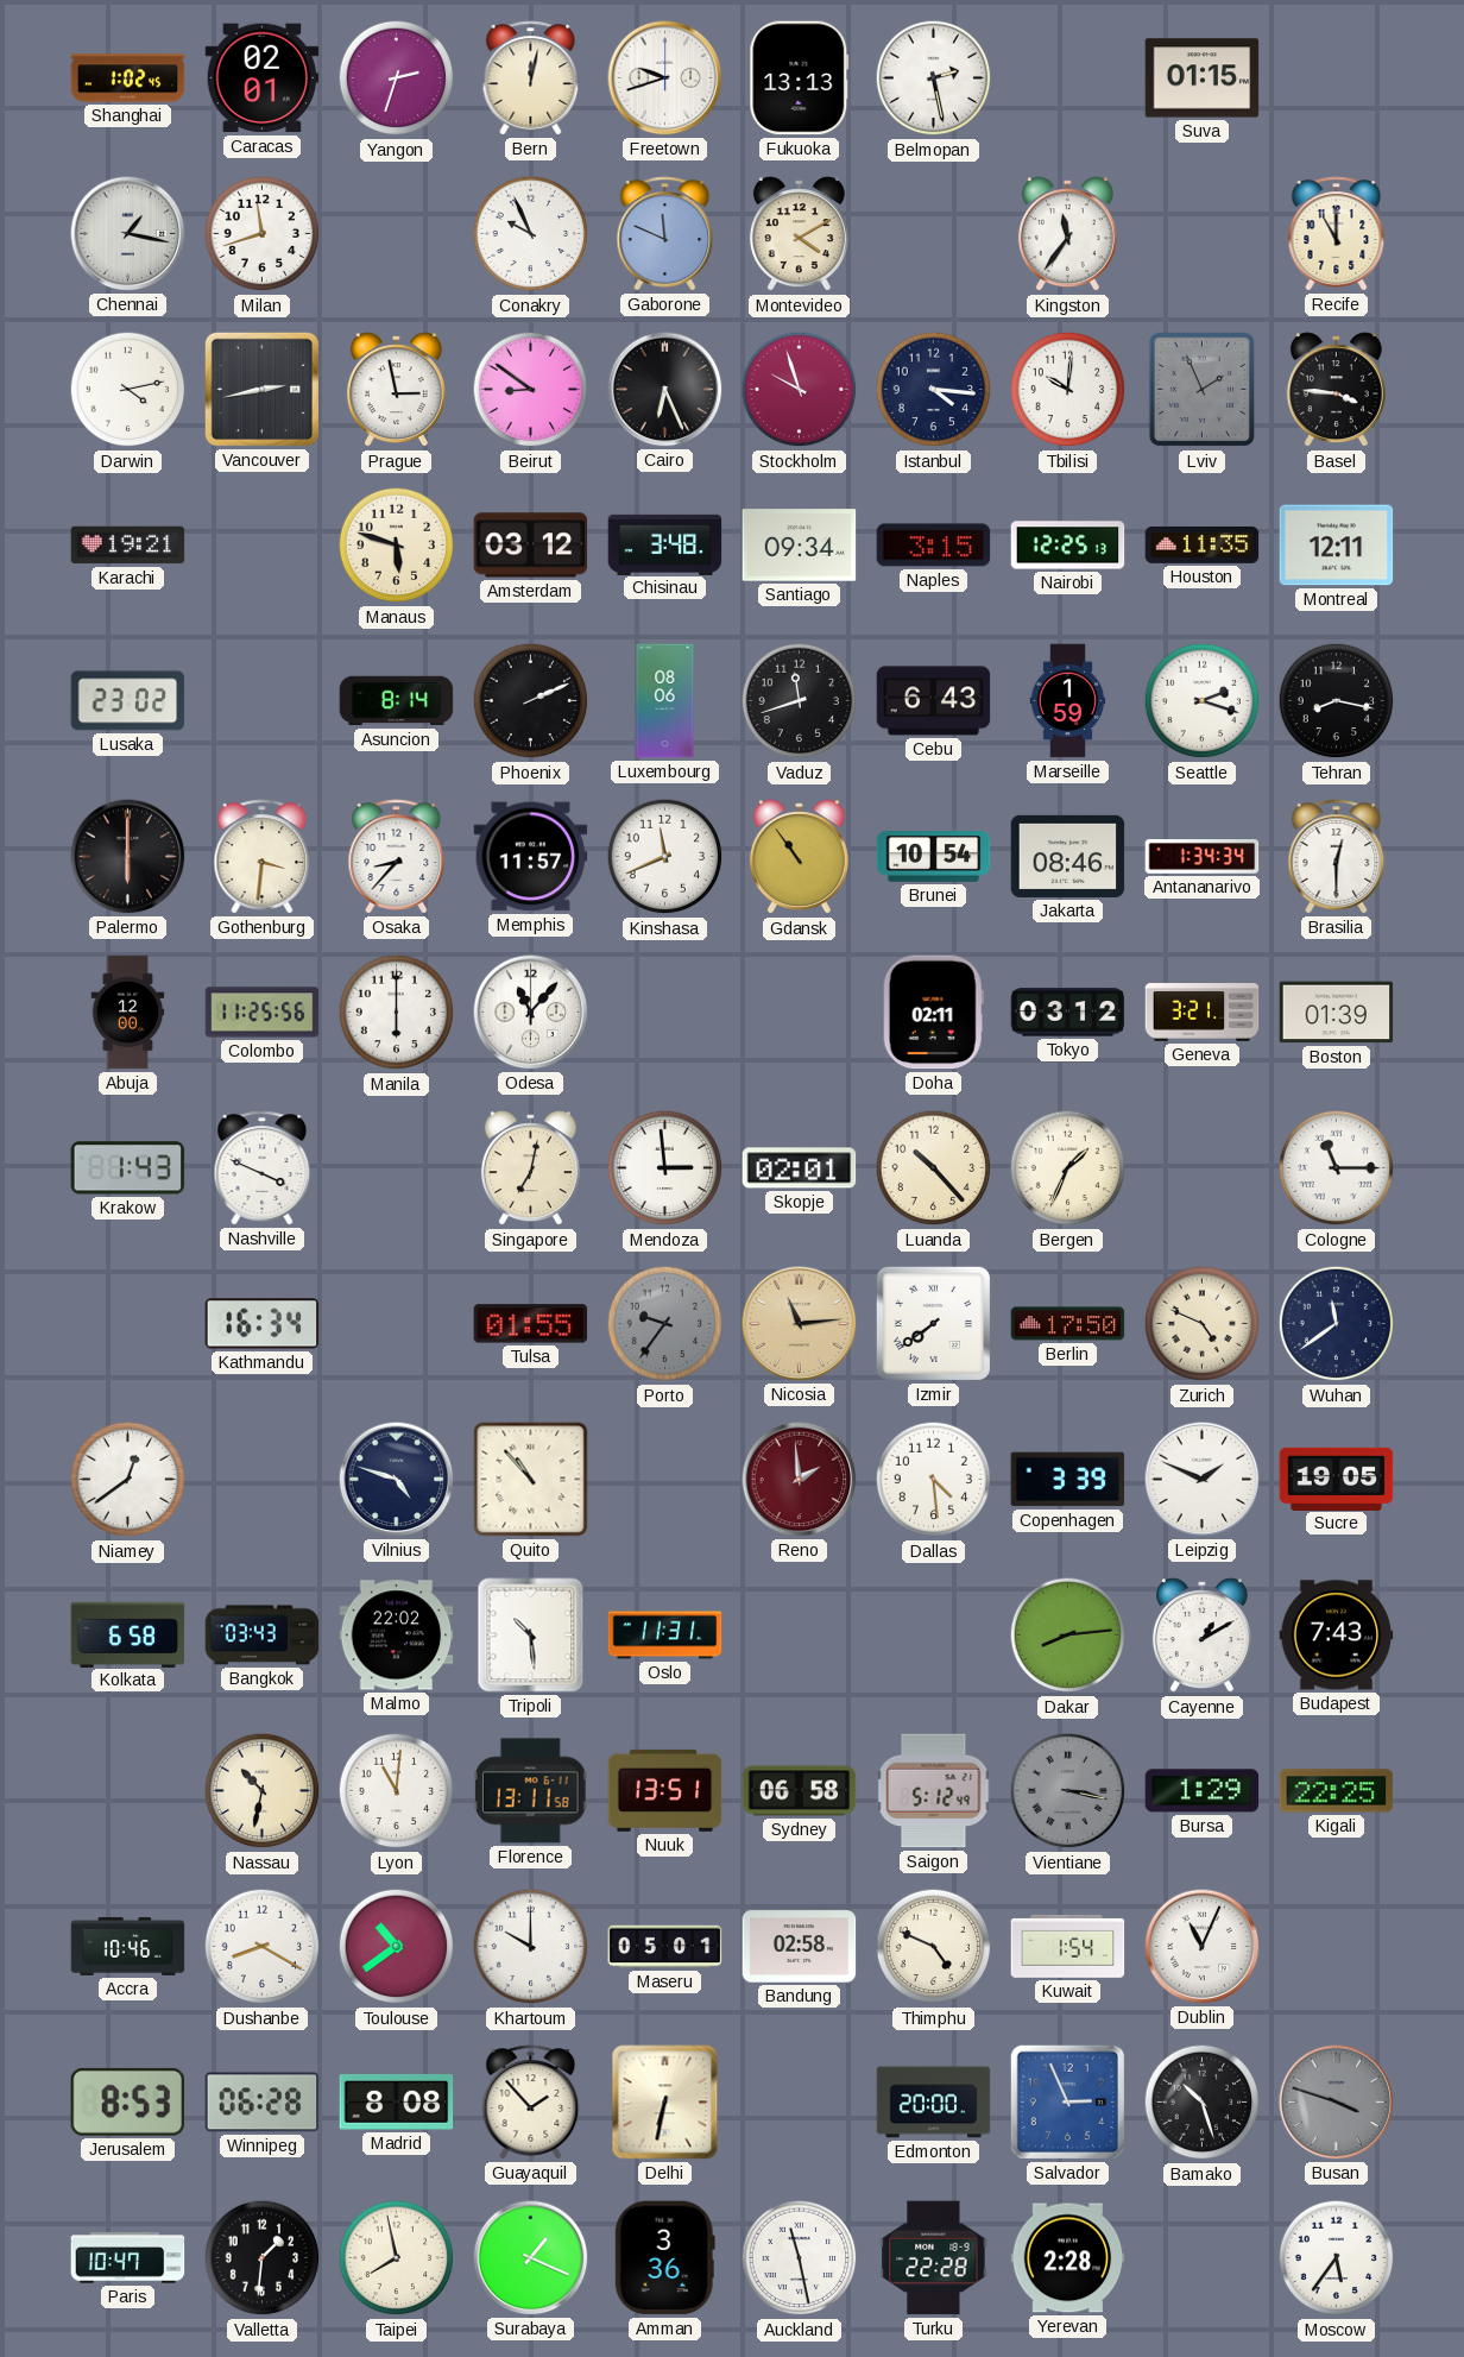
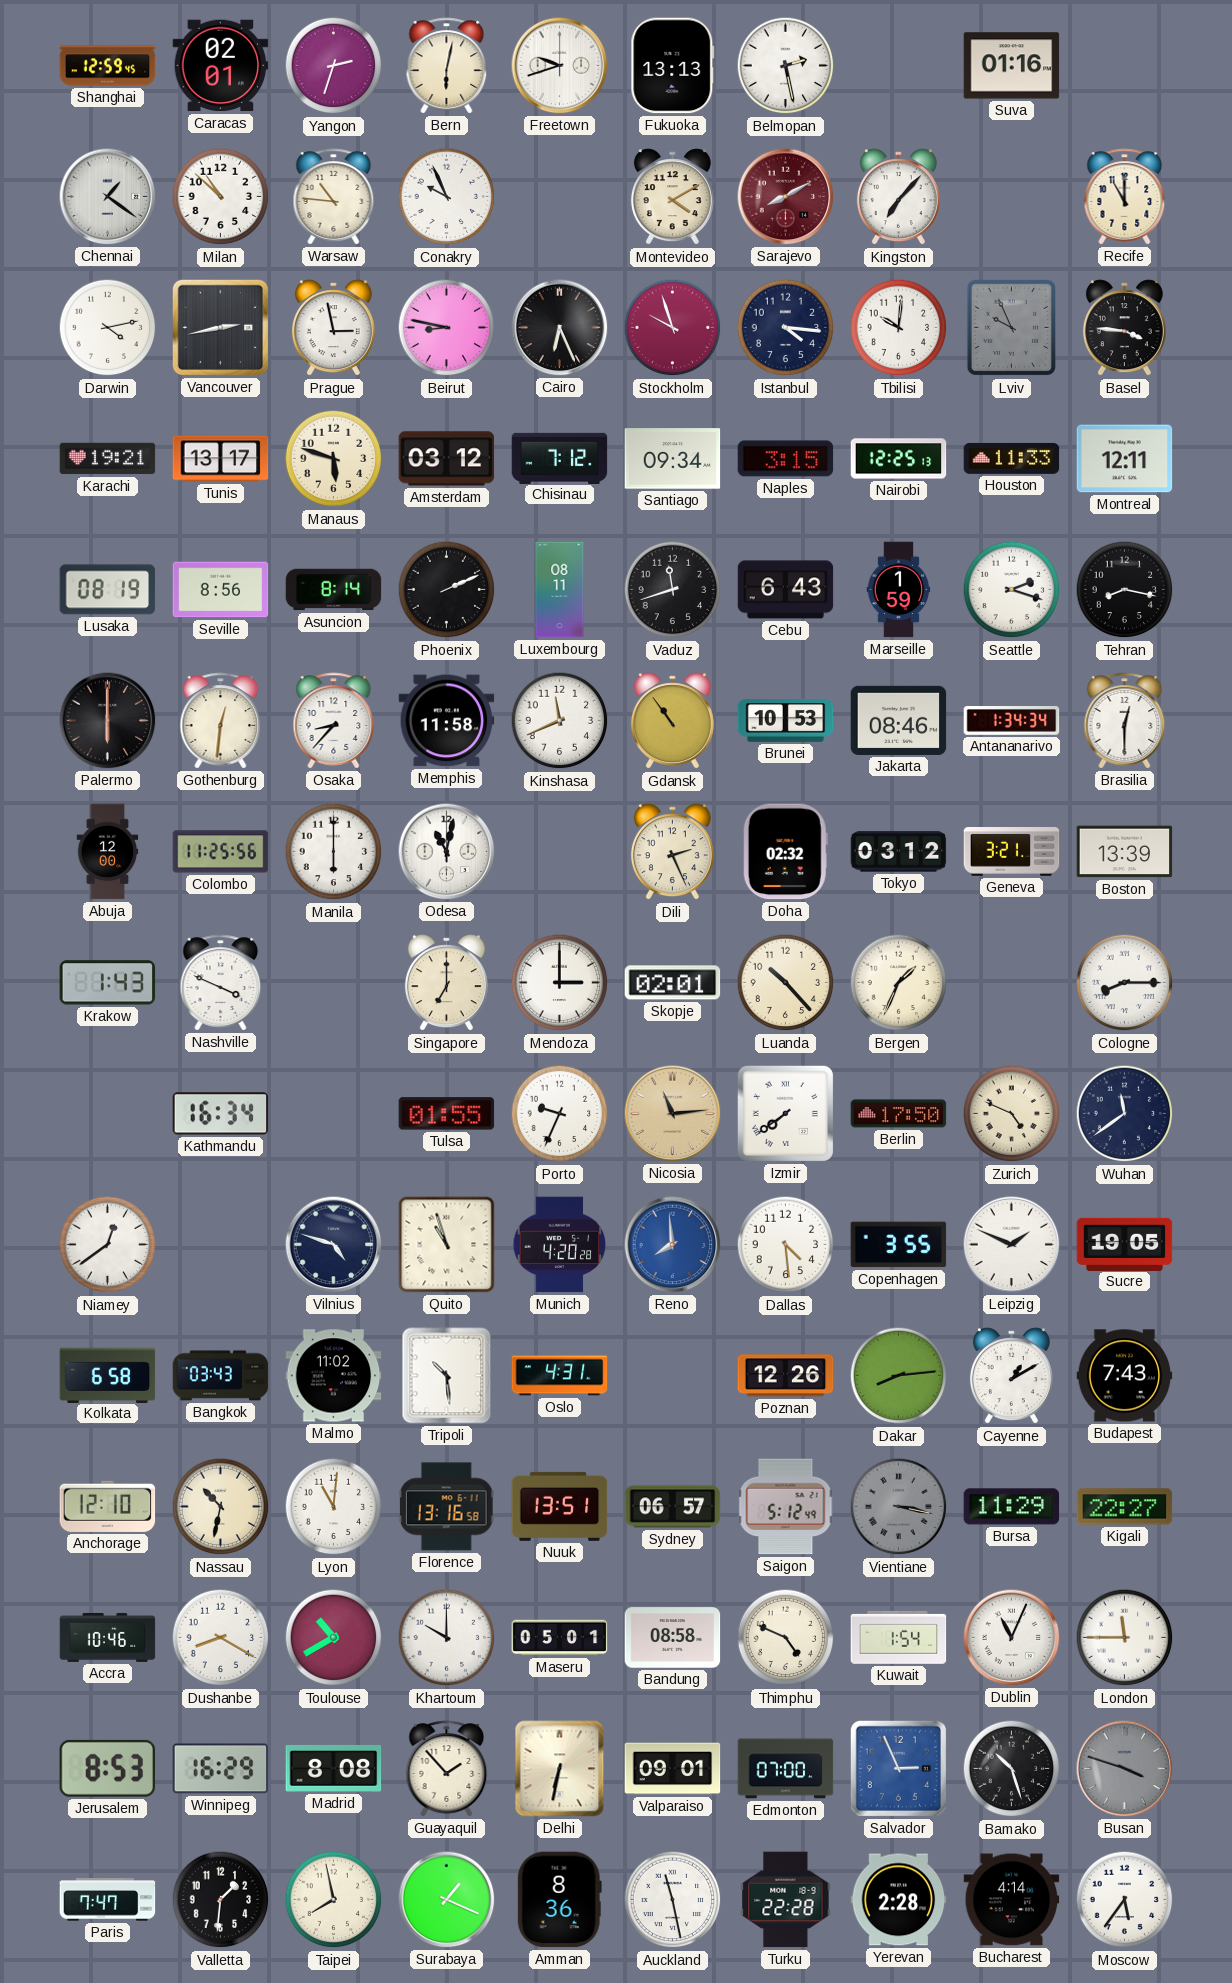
Shanghai: 1:02 -> 12:59
Bern: 12:02 -> 6:02
Suva: 01:15 -> 01:16
Chennai: 1:17 -> 1:21
Milan: 11:42 -> 10:52
Warsaw: none -> 10:46
Gaborone: 11:49 -> none
Sarajevo: none -> 8:10
Kingston: 11:36 -> 7:07
Beirut: 8:51 -> 8:47
Lviv: 1:56 -> 9:56
Tunis: none -> 13:17
Chisinau: 3:48 -> 7:12
Houston: 11:35 -> 11:33
Lusaka: 23:02 -> 08:19
Seville: none -> 8:56
Luxembourg: 08:06 -> 08:11
Gothenburg: 3:31 -> 12:31
Memphis: 11:57 -> 11:58
Brunei: 10:54 -> 10:53
Odesa: 11:07 -> 11:02
Dili: none -> 2:26
Doha: 02:11 -> 02:32
Boston: 01:39 -> 13:39
Singapore: 7:02 -> 7:00
Mendoza: 2:59 -> 3:00
Cologne: 11:15 -> 8:15
Porto: 9:36 -> 9:34
Porto dial: grey -> white
Quito: 10:53 -> 10:57
Munich: none -> 4:20
Reno: 1:59 -> 7:59
Reno dial: burgundy -> blue
Copenhagen: 3:39 -> 3:55
Malmo: 22:02 -> 11:02
Oslo: 11:31 -> 4:31
Poznan: none -> 12:26
Anchorage: none -> 12:10
Florence: 13:11 -> 13:16
Sydney: 06:58 -> 06:57
Bursa: 1:29 -> 11:29
Kigali: 22:25 -> 22:27
Toulouse: 10:39 -> 10:40
Bandung: 02:58 -> 08:58
London: none -> 11:45
Winnipeg: 06:28 -> 16:29
Valparaiso: none -> 09:01
Edmonton: 20:00 -> 07:00
Paris: 10:47 -> 7:47
Amman: 3:36 -> 8:36
Bucharest: none -> 4:14
